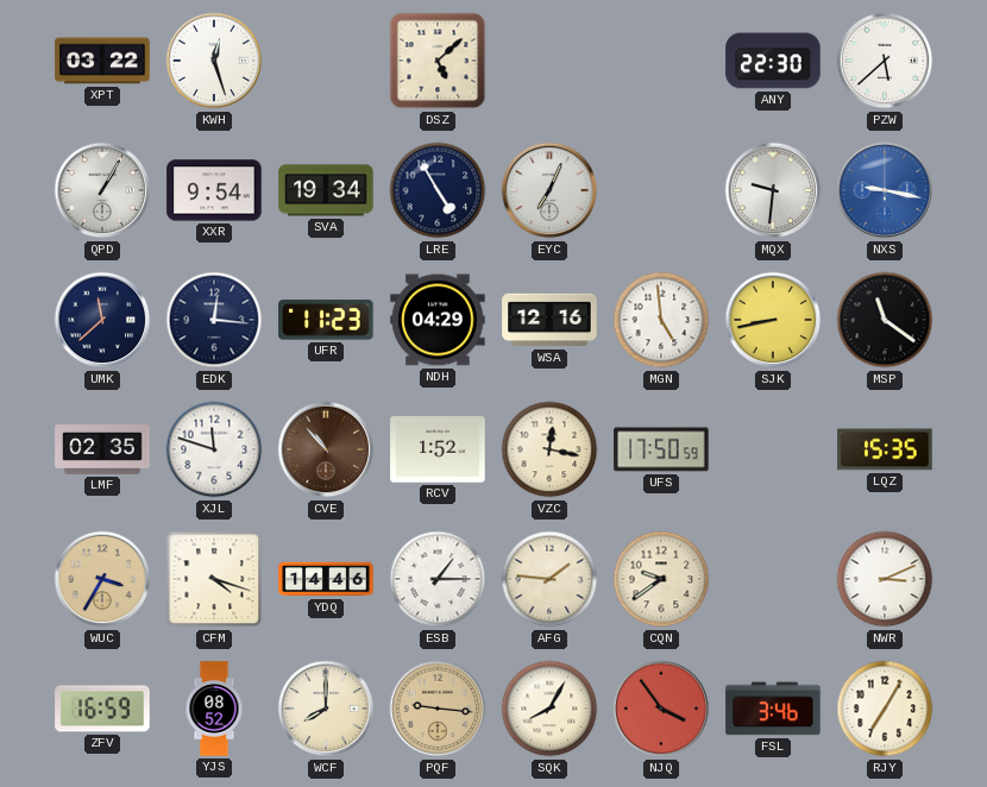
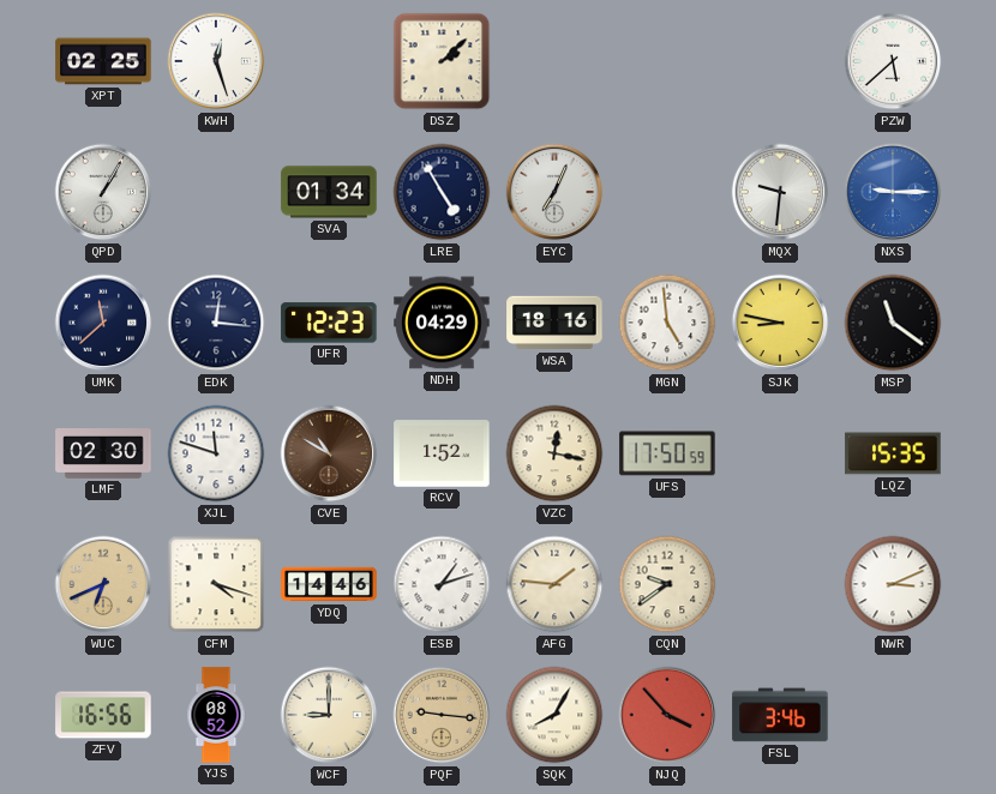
XPT: 03:22 -> 02:25
DSZ: 5:08 -> 2:08
ANY: 22:30 -> none
XXR: 9:54 -> none
SVA: 19:34 -> 01:34
NXS: 9:17 -> 9:15
UFR: 11:23 -> 12:23
WSA: 12:16 -> 18:16
SJK: 8:43 -> 8:47
LMF: 02:35 -> 02:30
CVE: 10:53 -> 10:50
WUC: 3:35 -> 6:41
ESB: 1:15 -> 1:12
ZFV: 16:59 -> 16:56
WCF: 8:00 -> 9:00
NJQ: 3:54 -> 3:53
RJY: 7:05 -> none
